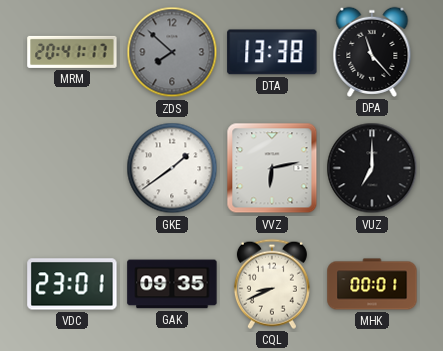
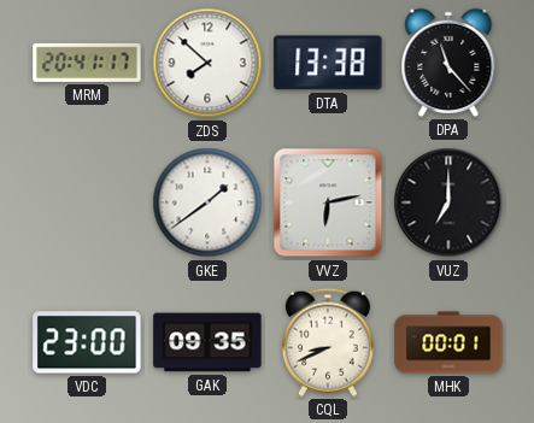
ZDS dial: grey -> white
VDC: 23:01 -> 23:00
